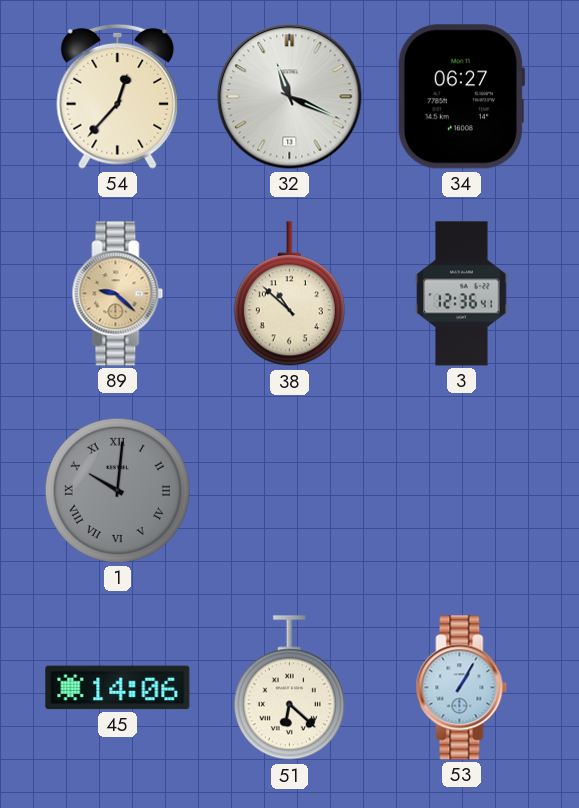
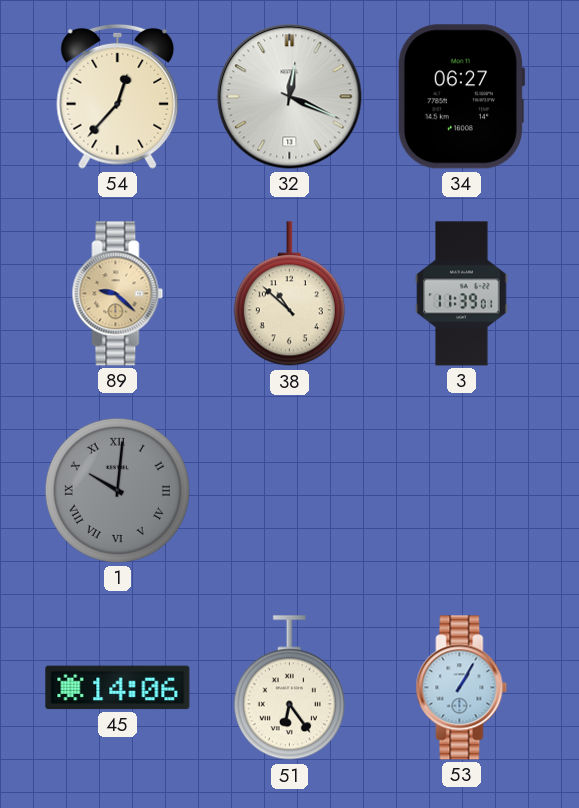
32: 11:19 -> 12:19
3: 12:36 -> 11:39
51: 6:22 -> 6:24
